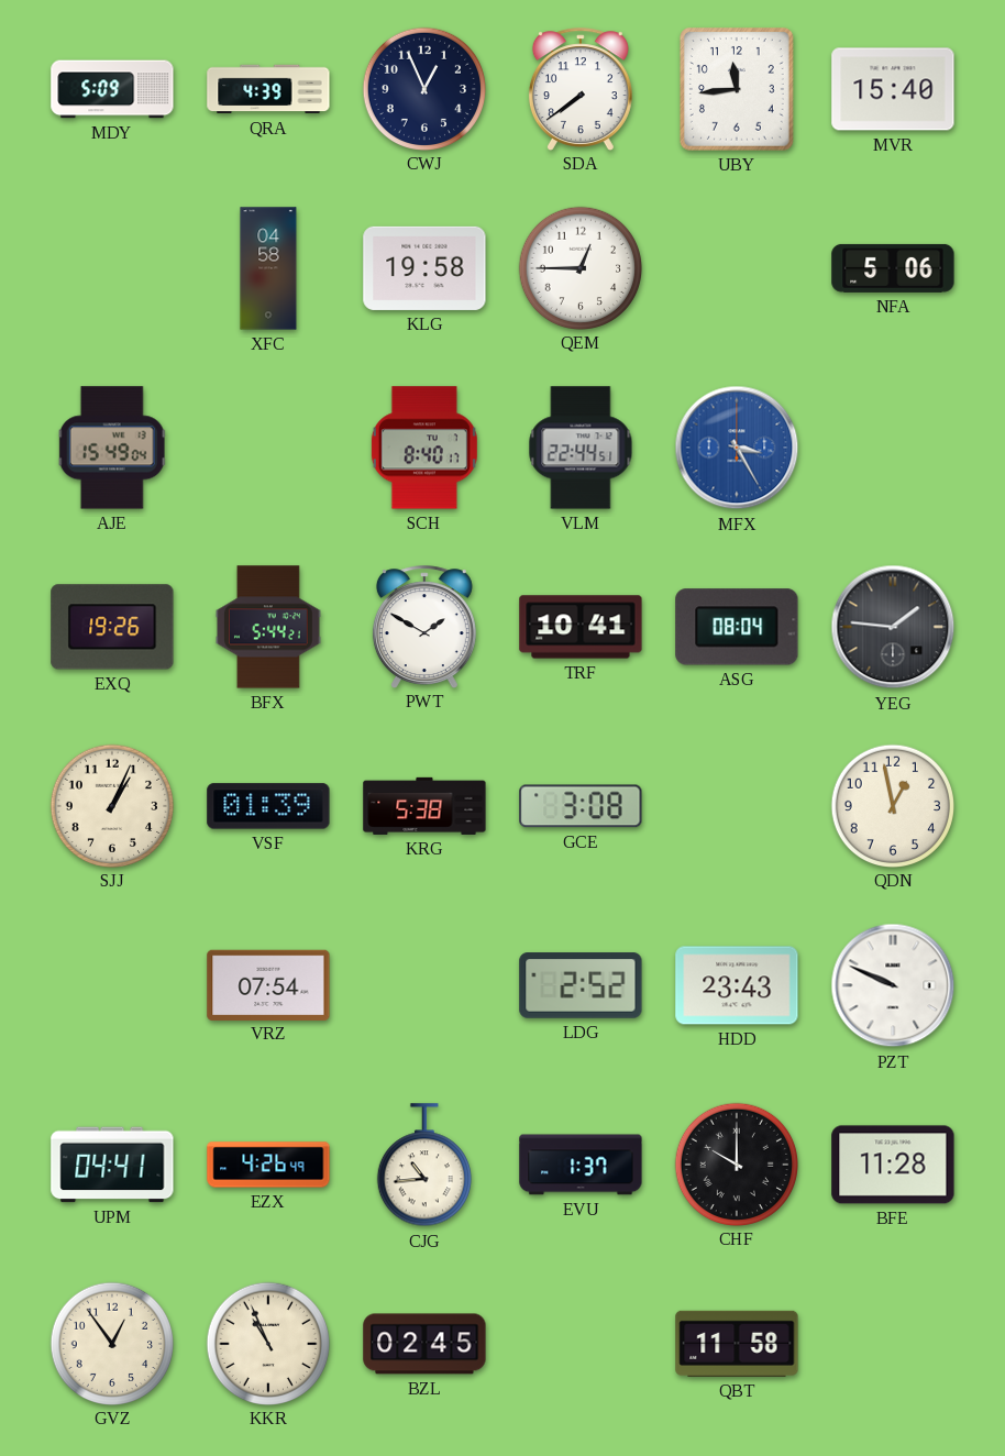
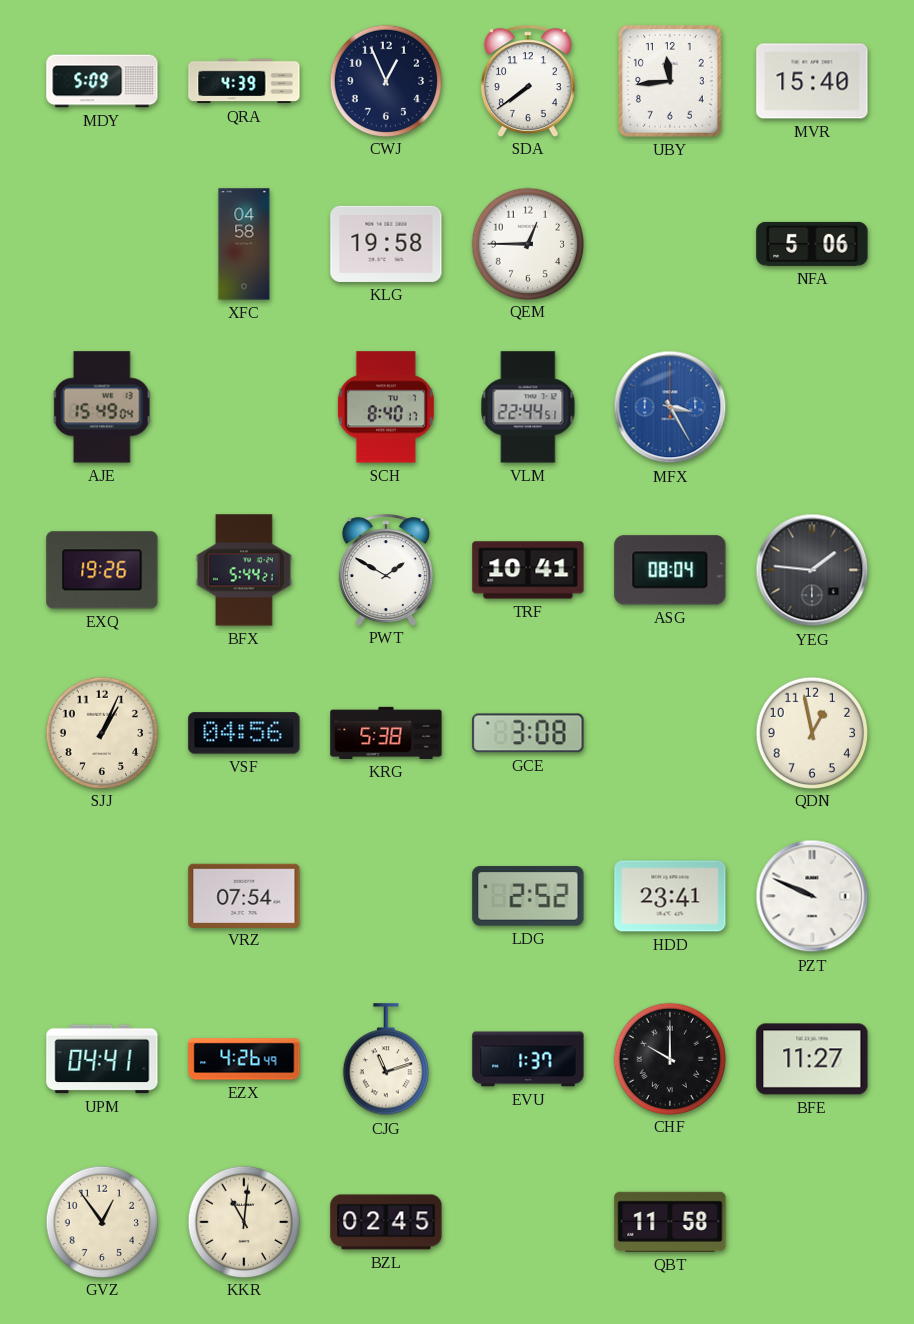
VSF: 01:39 -> 04:56
HDD: 23:43 -> 23:41
CJG: 10:44 -> 11:12
BFE: 11:28 -> 11:27
KKR: 10:56 -> 11:01
